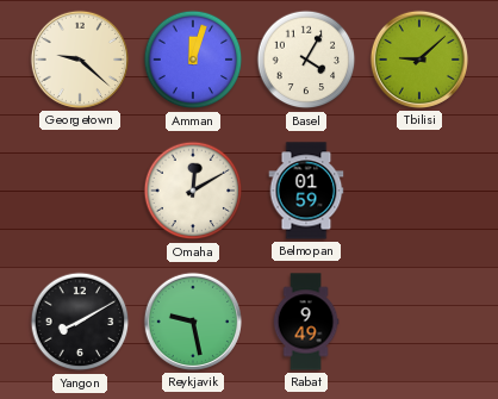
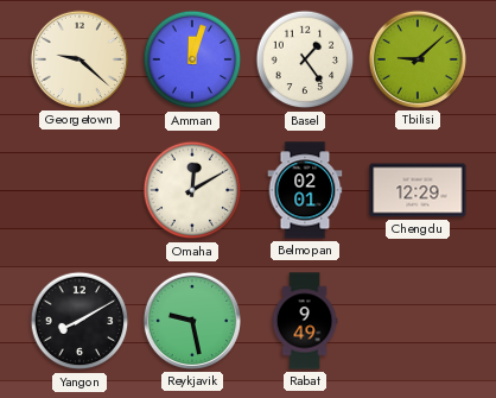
Basel: 4:05 -> 1:24
Belmopan: 01:59 -> 02:01
Chengdu: none -> 12:29
